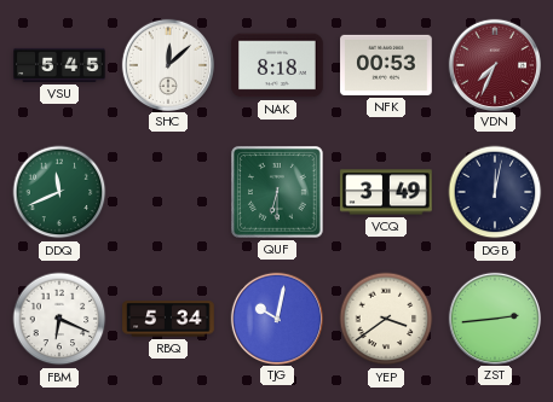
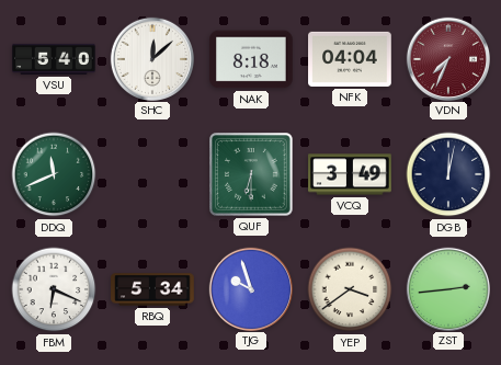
VSU: 5:45 -> 5:40
NFK: 00:53 -> 04:04
TJG: 10:02 -> 9:57
